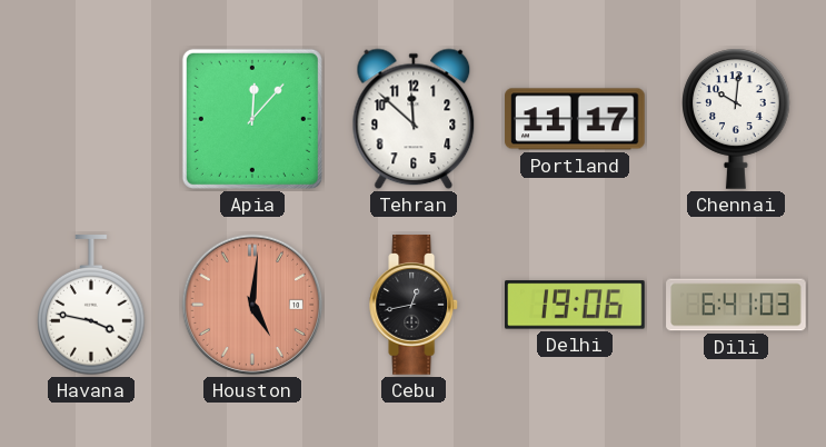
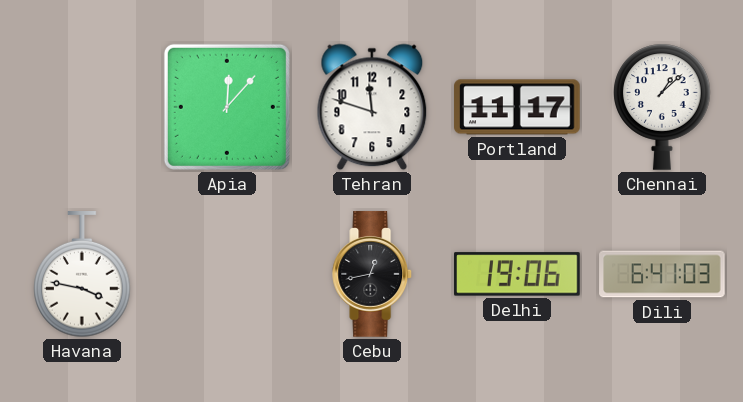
Tehran: 11:52 -> 11:48
Chennai: 10:01 -> 1:08
Houston: 5:01 -> none
